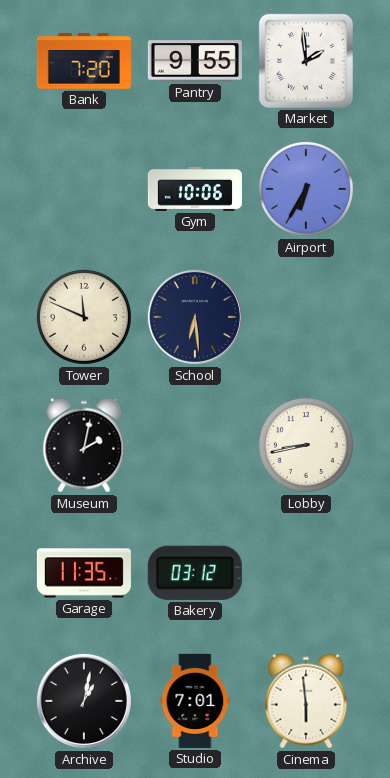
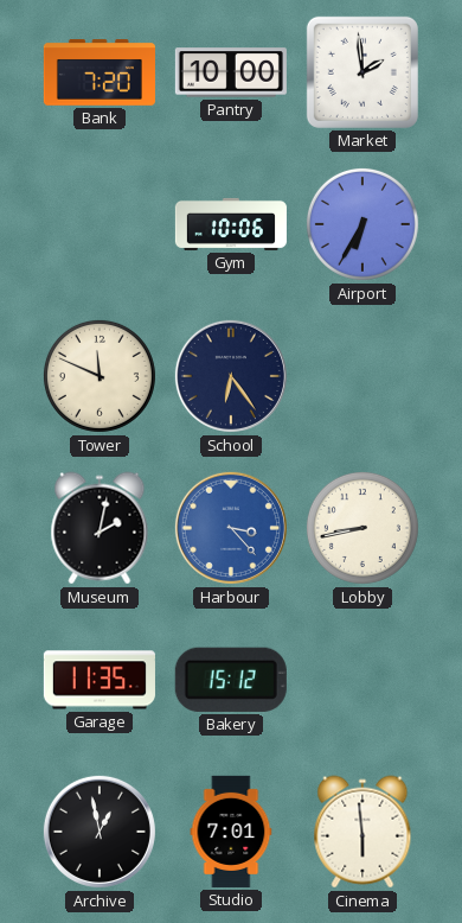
Pantry: 9:55 -> 10:00
School: 6:29 -> 6:24
Harbour: none -> 3:23
Bakery: 03:12 -> 15:12
Archive: 1:02 -> 12:58
